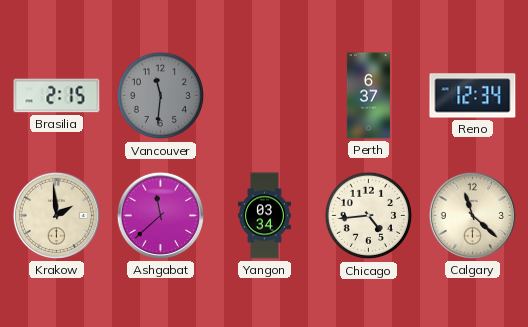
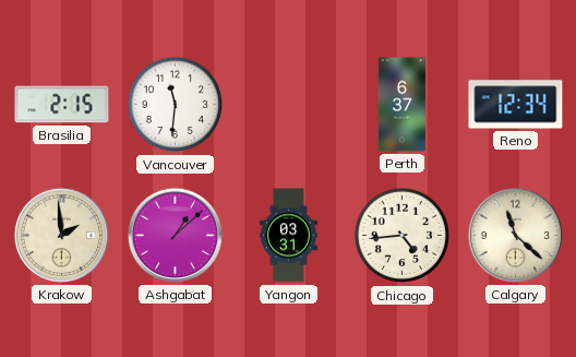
Vancouver dial: grey -> white
Ashgabat: 11:38 -> 1:08
Yangon: 03:34 -> 03:31
